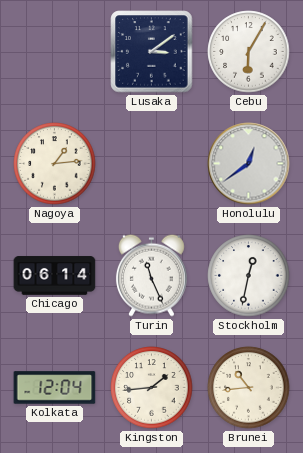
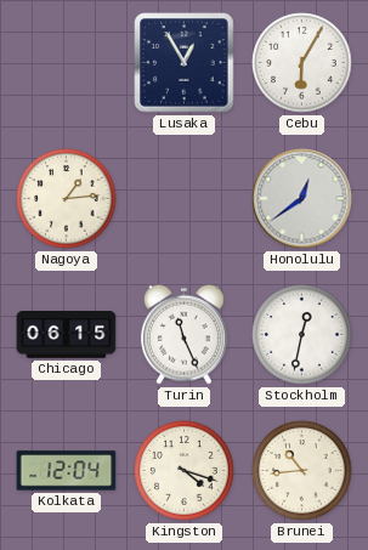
Lusaka: 3:09 -> 12:55
Chicago: 06:14 -> 06:15
Kingston: 1:44 -> 4:18
